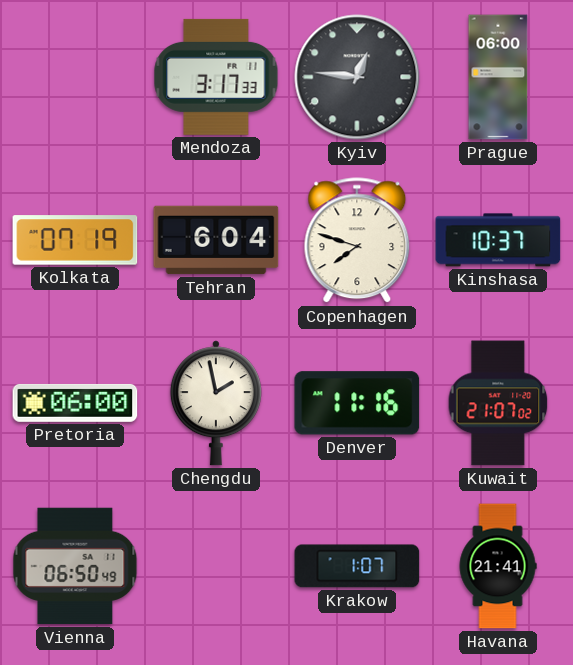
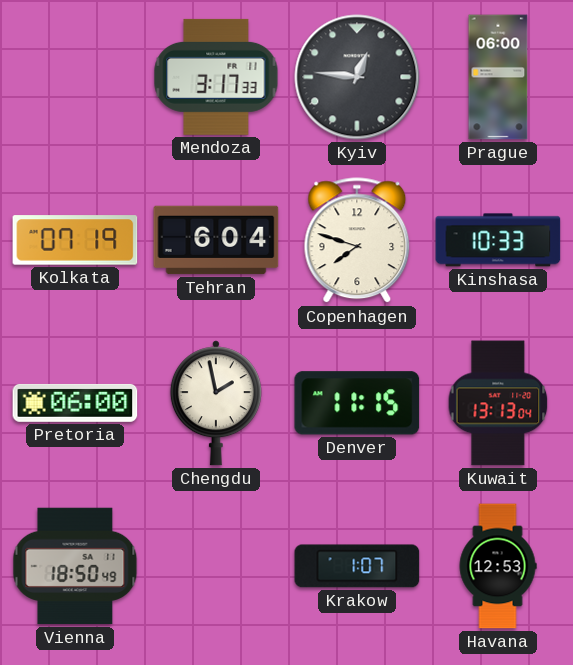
Kinshasa: 10:37 -> 10:33
Denver: 11:16 -> 11:15
Kuwait: 21:07 -> 13:13
Vienna: 06:50 -> 18:50
Havana: 21:41 -> 12:53
